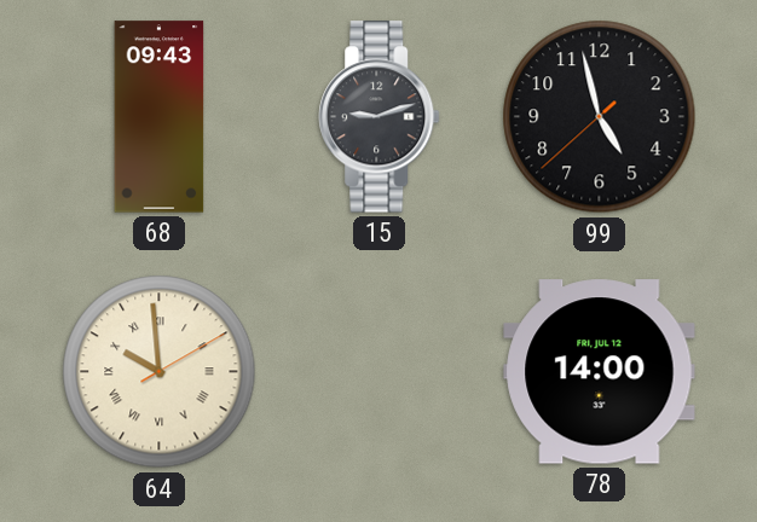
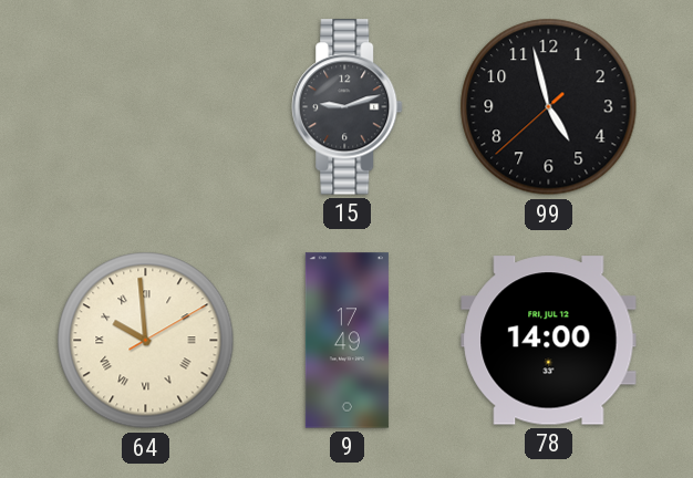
68: 09:43 -> none
9: none -> 17:49
